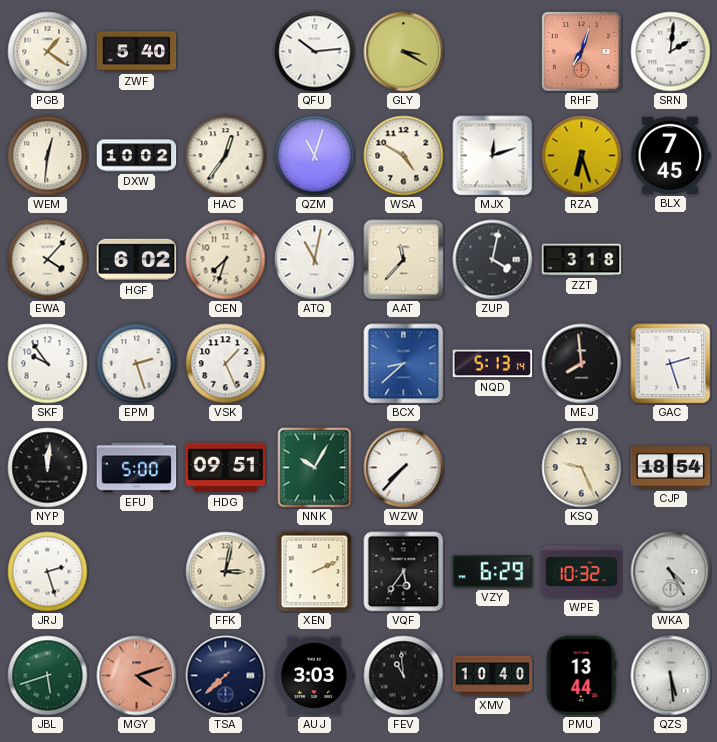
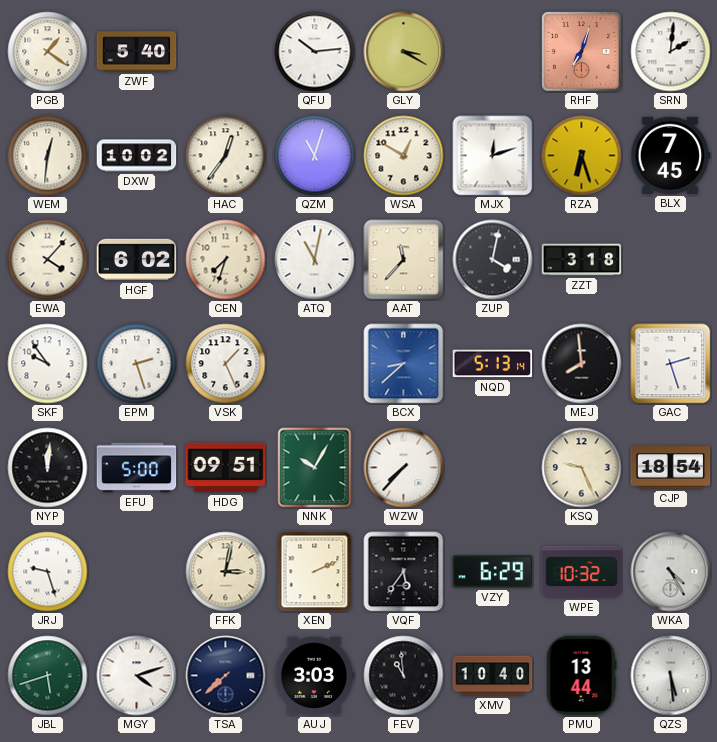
WSA: 4:50 -> 12:50
JRJ: 2:27 -> 9:27
MGY dial: salmon -> white
